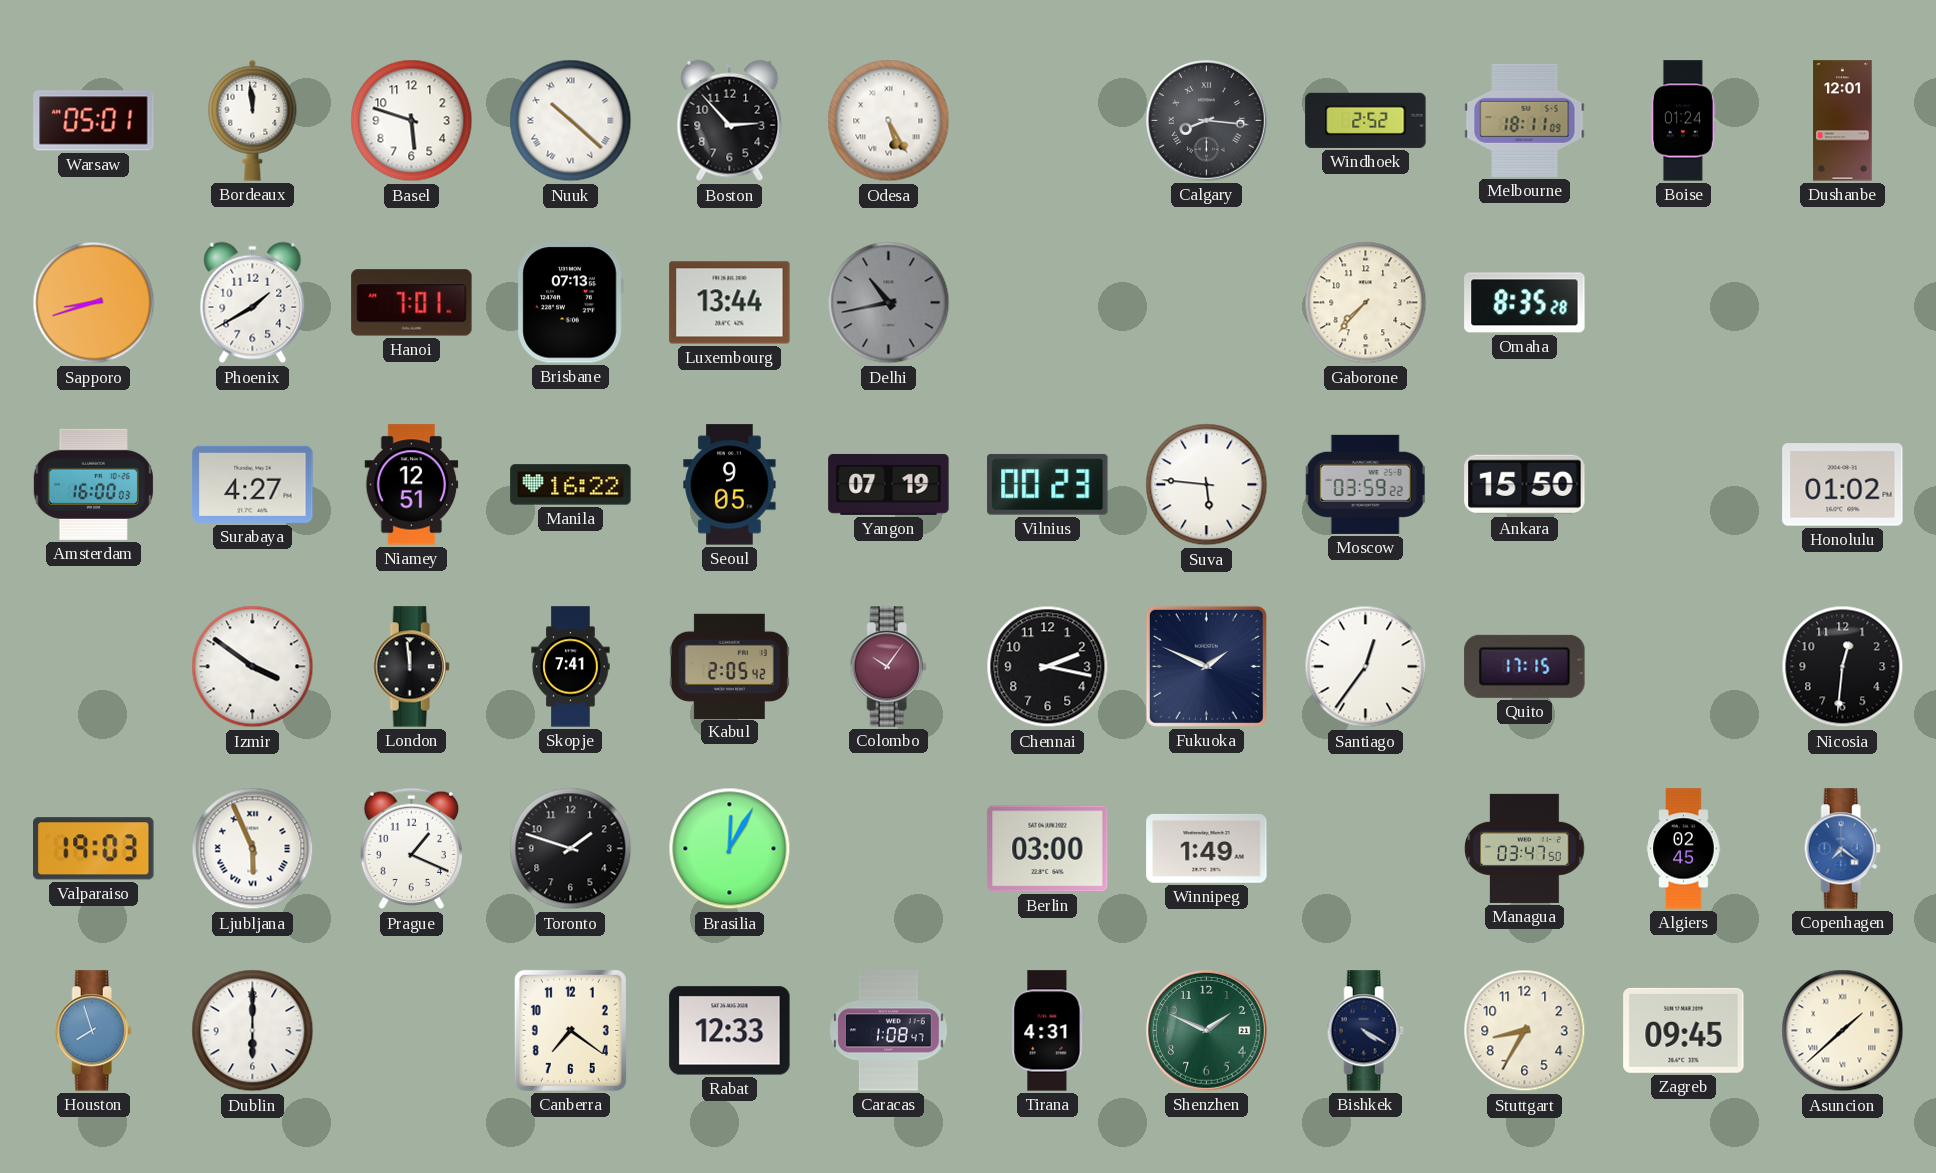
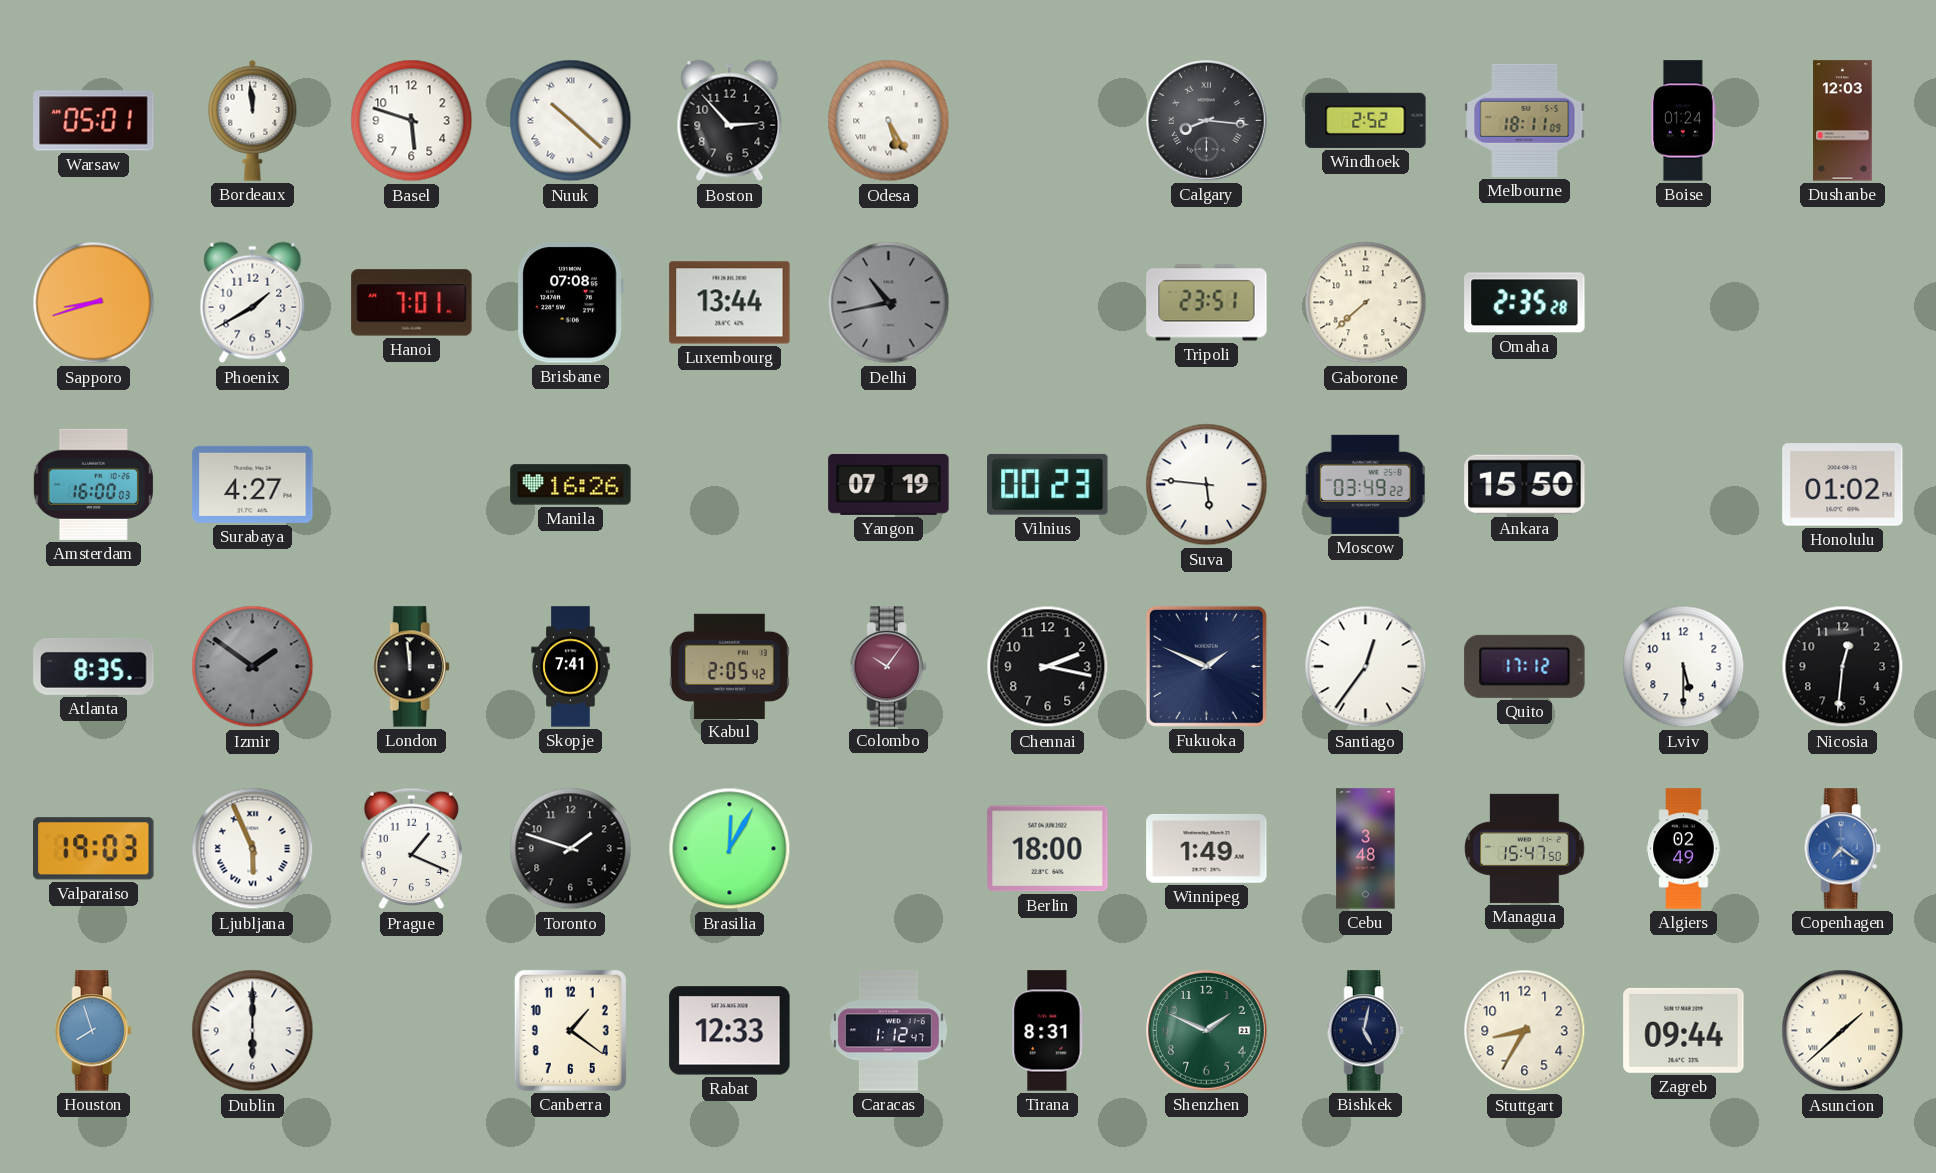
Dushanbe: 12:01 -> 12:03
Brisbane: 07:13 -> 07:08
Tripoli: none -> 23:51
Gaborone: 7:37 -> 7:38
Omaha: 8:35 -> 2:35
Niamey: 12:51 -> none
Manila: 16:22 -> 16:26
Seoul: 9:05 -> none
Moscow: 03:59 -> 03:49
Atlanta: none -> 8:35
Izmir: 3:51 -> 1:51
Izmir dial: white -> grey
Quito: 17:15 -> 17:12
Lviv: none -> 5:30
Berlin: 03:00 -> 18:00
Cebu: none -> 3:48
Managua: 03:47 -> 15:47
Algiers: 02:45 -> 02:49
Canberra: 7:21 -> 1:21
Caracas: 1:08 -> 1:12
Tirana: 4:31 -> 8:31
Bishkek: 4:20 -> 5:02
Zagreb: 09:45 -> 09:44
